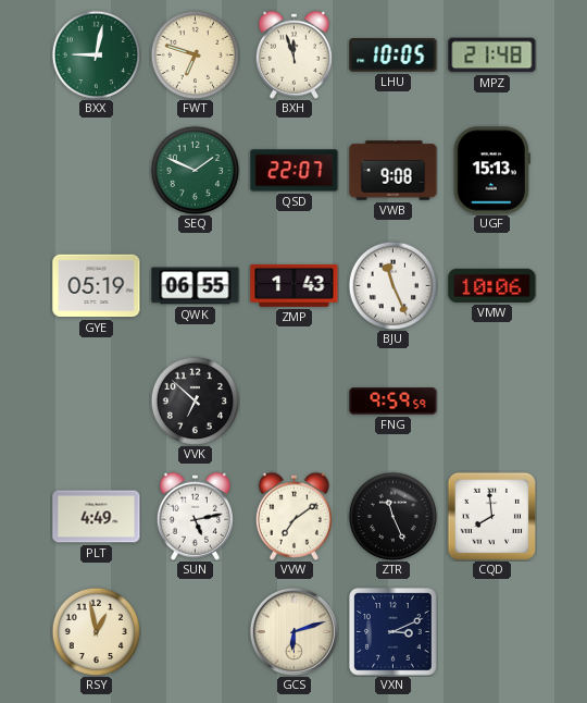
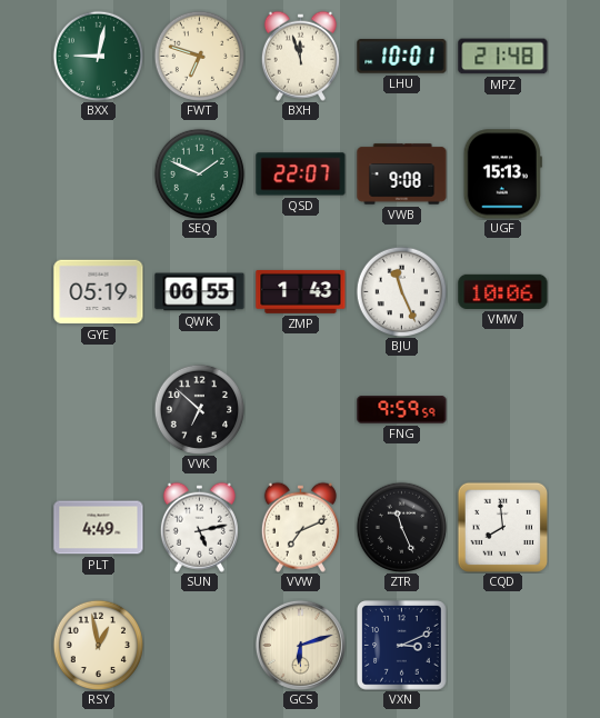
LHU: 10:05 -> 10:01
VVW: 7:09 -> 7:11
